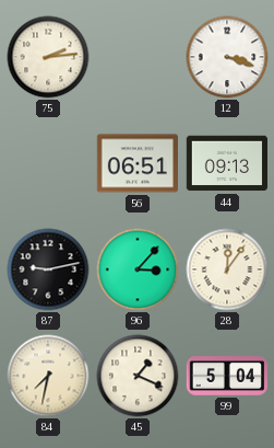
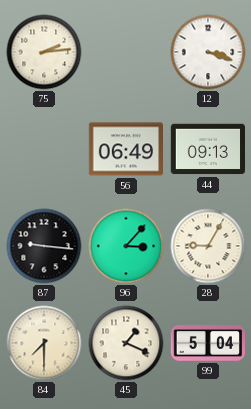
56: 06:51 -> 06:49
87: 9:13 -> 9:16
28: 12:06 -> 9:05
84: 7:32 -> 7:30
